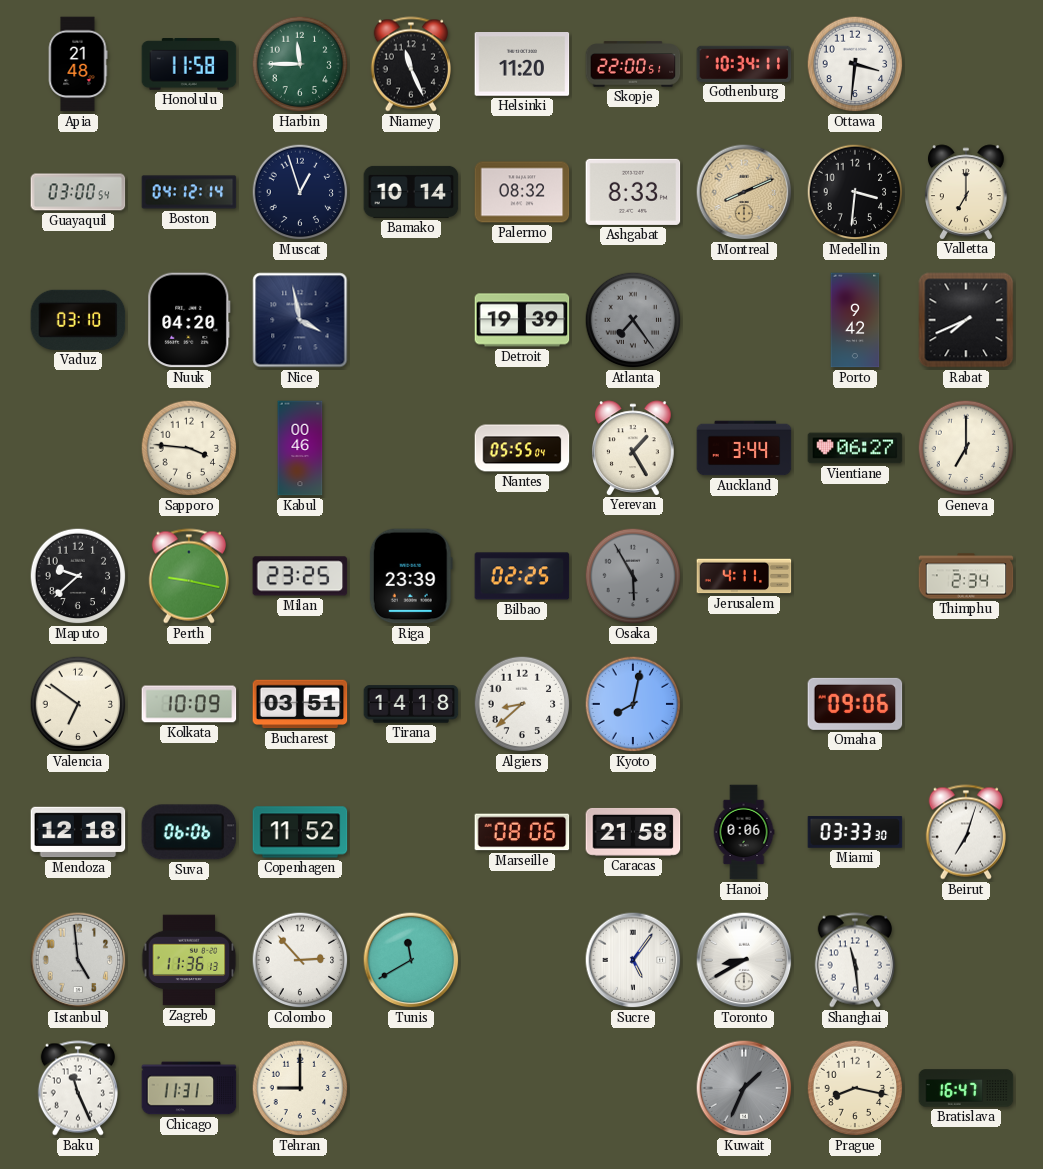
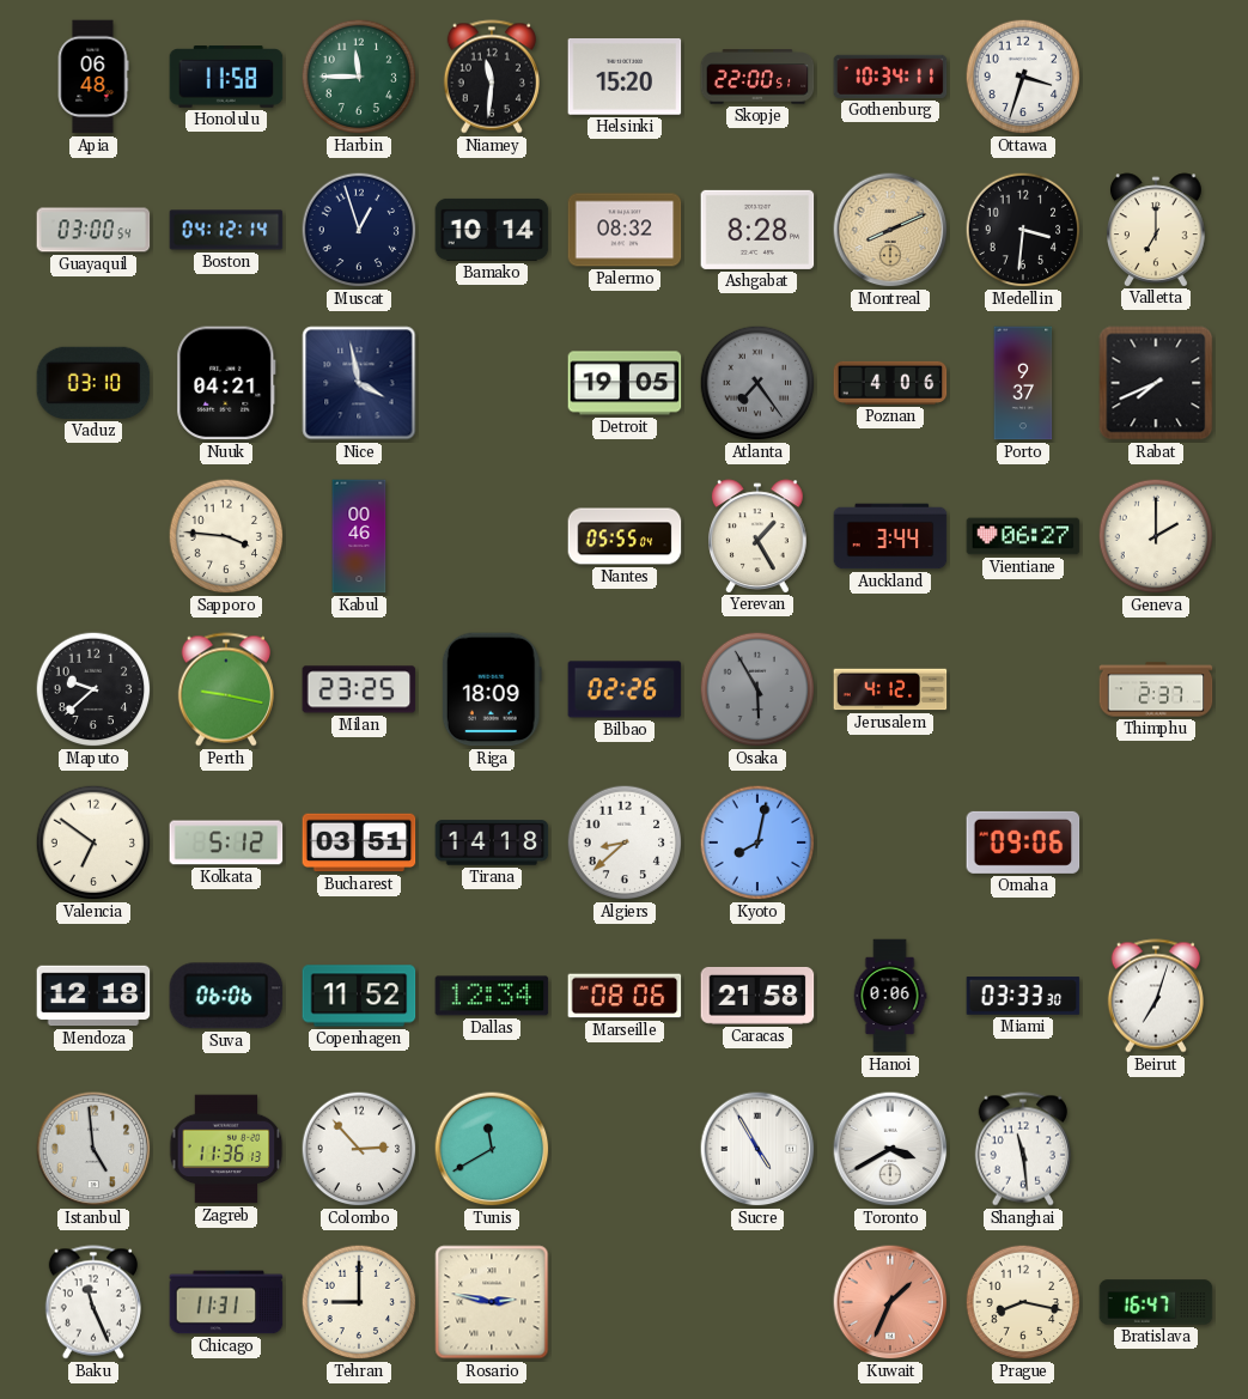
Apia: 21:48 -> 06:48
Niamey: 11:26 -> 11:31
Helsinki: 11:20 -> 15:20
Ottawa: 3:31 -> 3:33
Ashgabat: 8:33 -> 8:28
Nuuk: 04:20 -> 04:21
Detroit: 19:39 -> 19:05
Poznan: none -> 4:06
Porto: 9:42 -> 9:37
Geneva: 7:00 -> 2:00
Riga: 23:39 -> 18:09
Bilbao: 02:25 -> 02:26
Jerusalem: 4:11 -> 4:12
Thimphu: 2:34 -> 2:37
Kolkata: 10:09 -> 5:12
Dallas: none -> 12:34
Sucre: 5:06 -> 4:55
Toronto: 8:40 -> 3:40
Rosario: none -> 2:47
Kuwait dial: grey -> salmon
